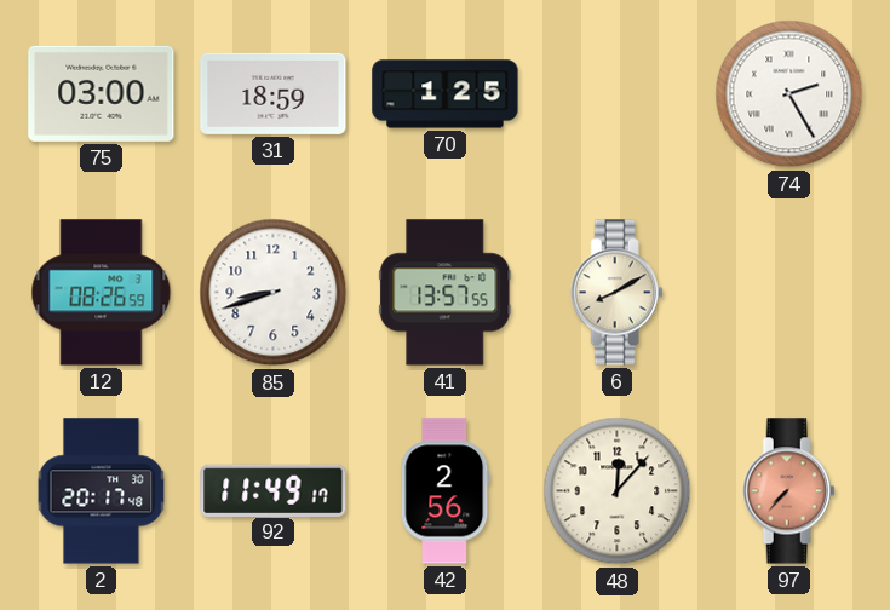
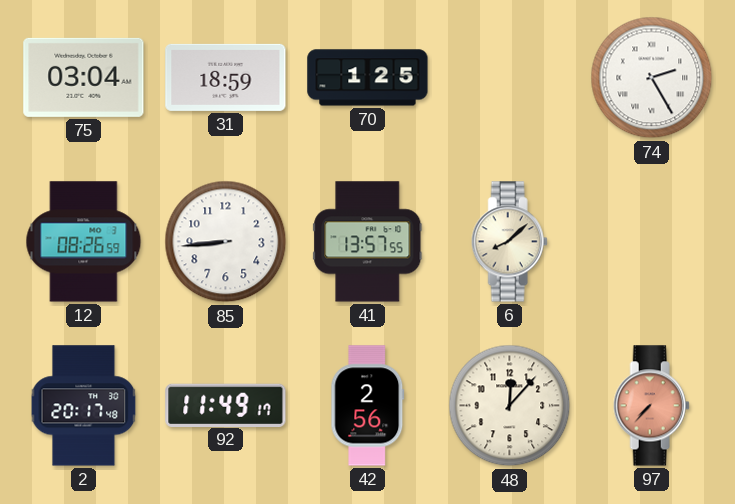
75: 03:00 -> 03:04
85: 8:42 -> 8:44
6: 8:10 -> 8:08
